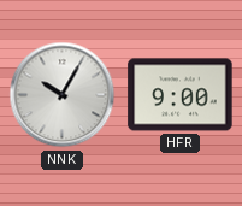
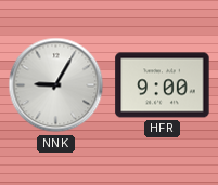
NNK: 10:05 -> 9:05
